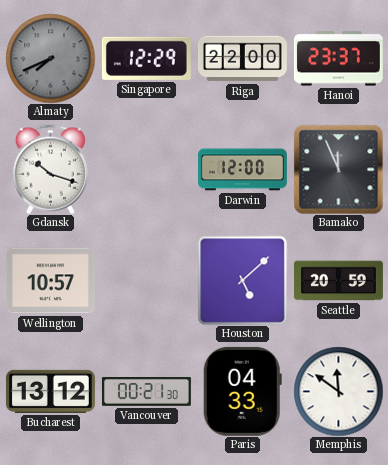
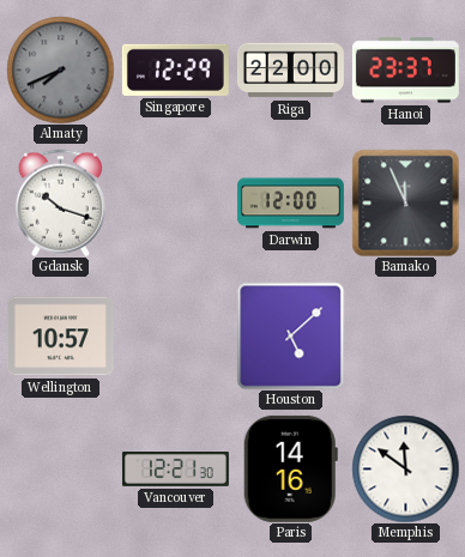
Seattle: 20:59 -> none
Bucharest: 13:12 -> none
Vancouver: 00:21 -> 12:21
Paris: 04:33 -> 14:16
